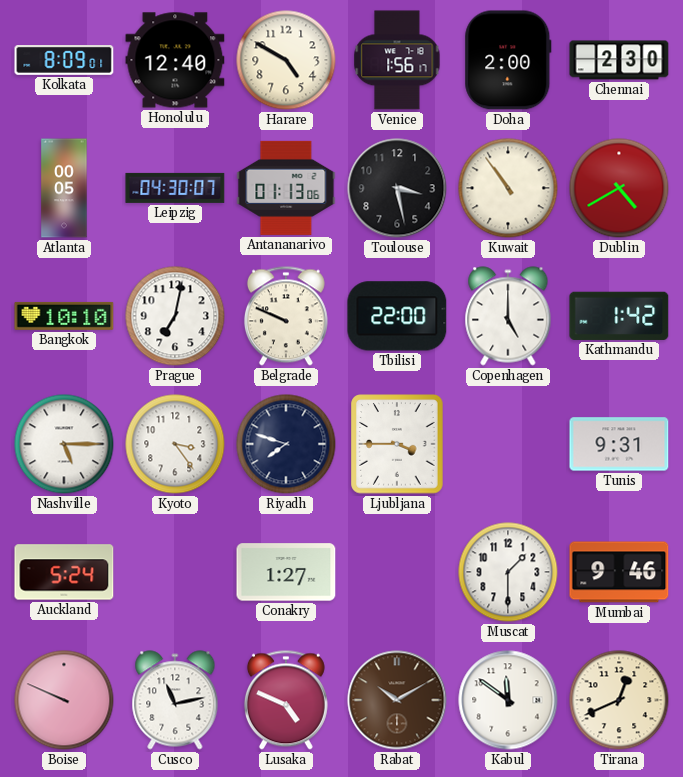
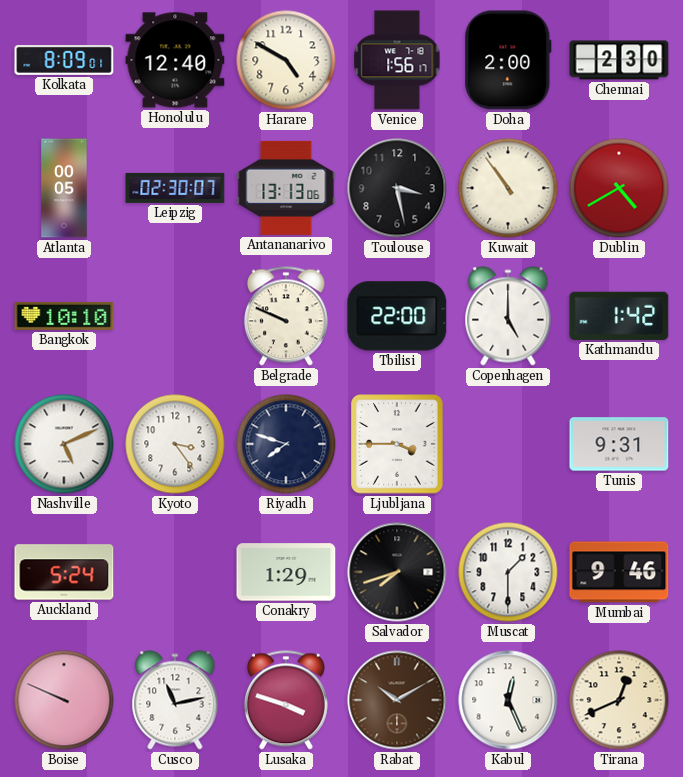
Leipzig: 04:30 -> 02:30
Antananarivo: 01:13 -> 13:13
Prague: 7:02 -> none
Nashville: 5:15 -> 5:11
Conakry: 1:27 -> 1:29
Salvador: none -> 7:42
Lusaka: 4:49 -> 3:48
Kabul: 11:51 -> 12:26
